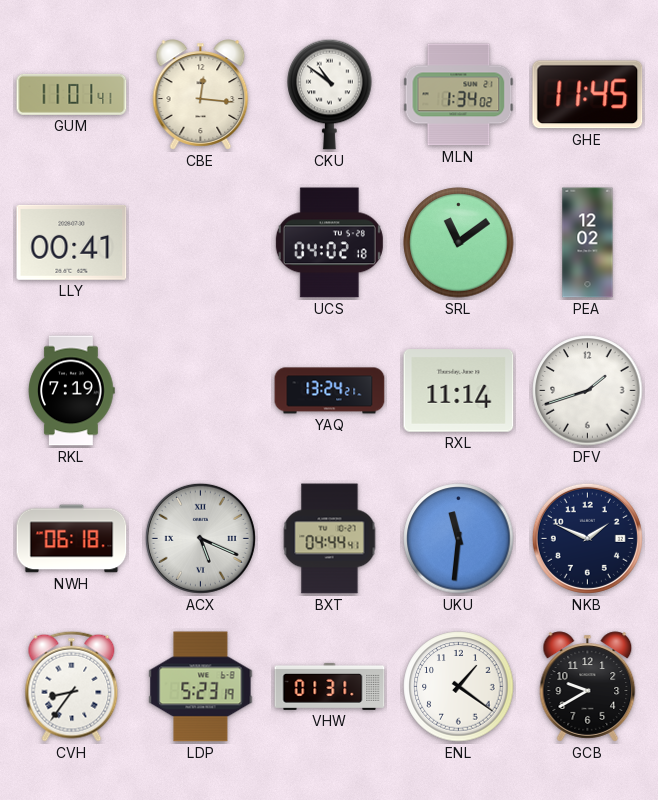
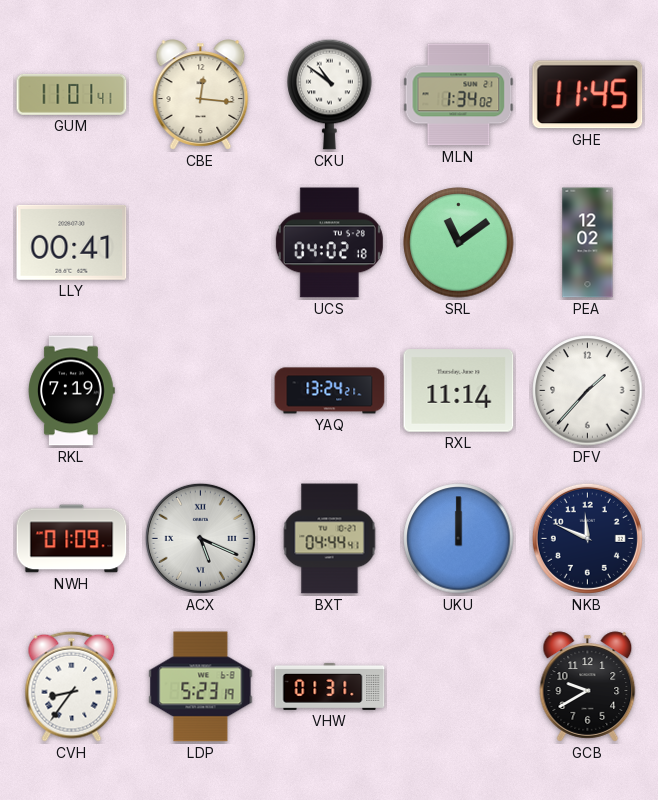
DFV: 1:42 -> 1:37
NWH: 06:18 -> 01:09
UKU: 11:31 -> 12:00
NKB: 1:49 -> 11:49
ENL: 1:21 -> none
